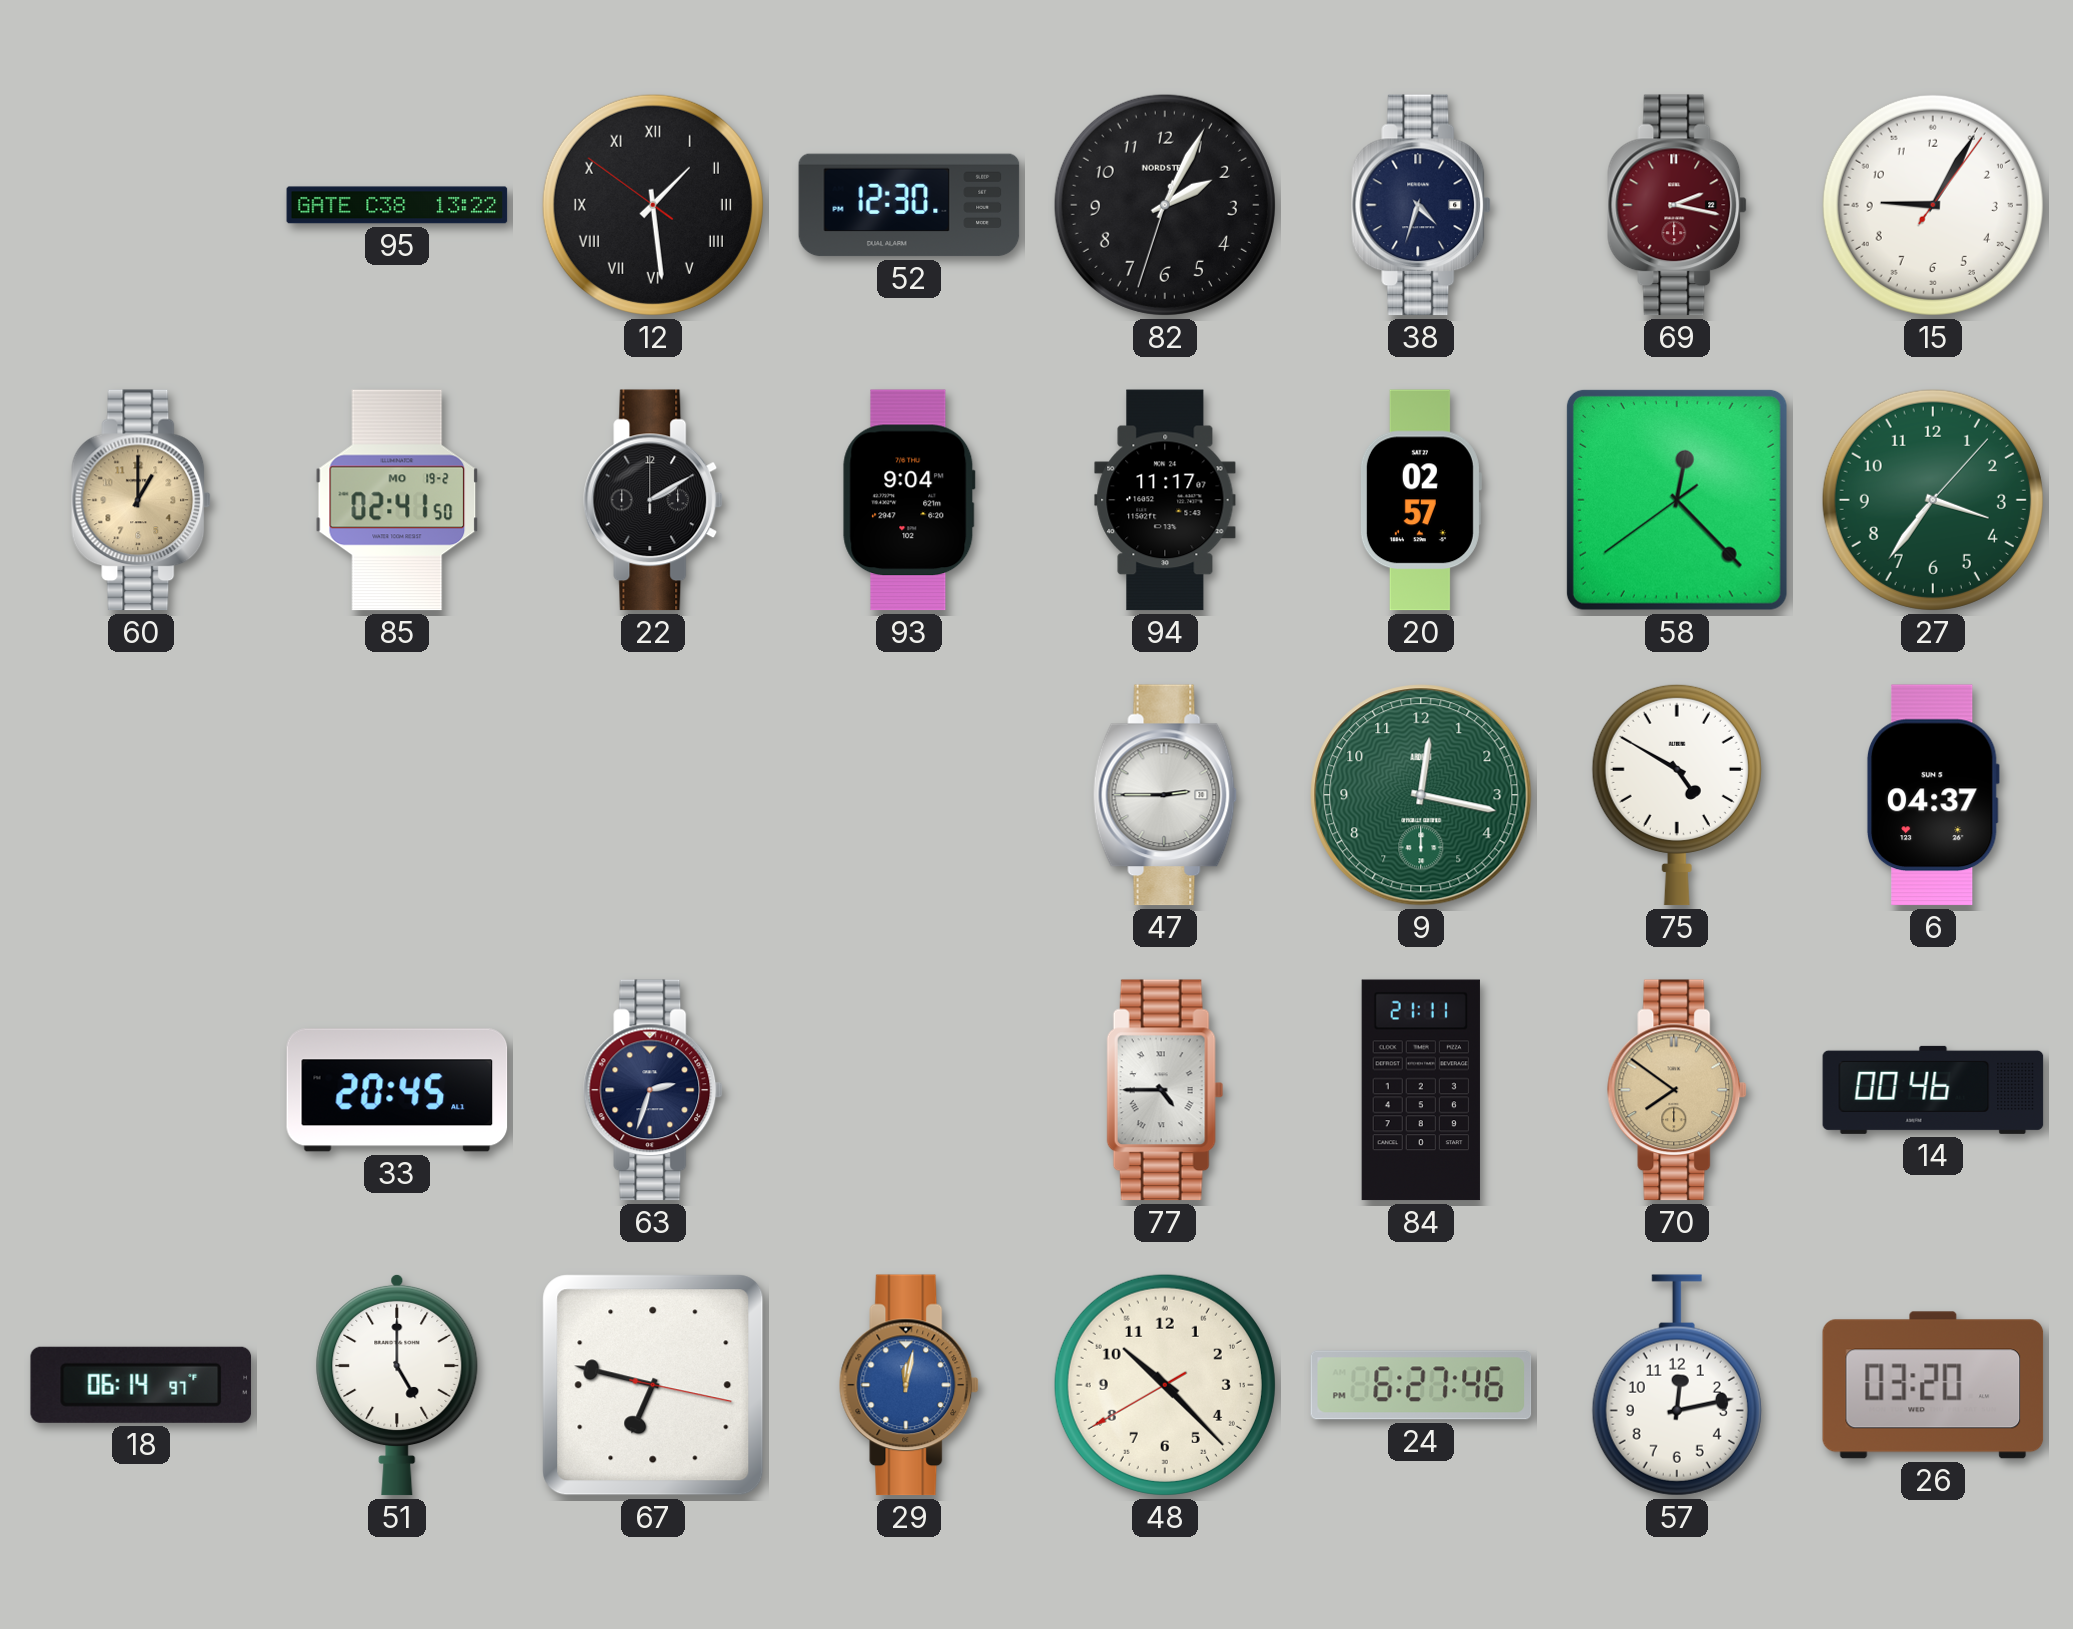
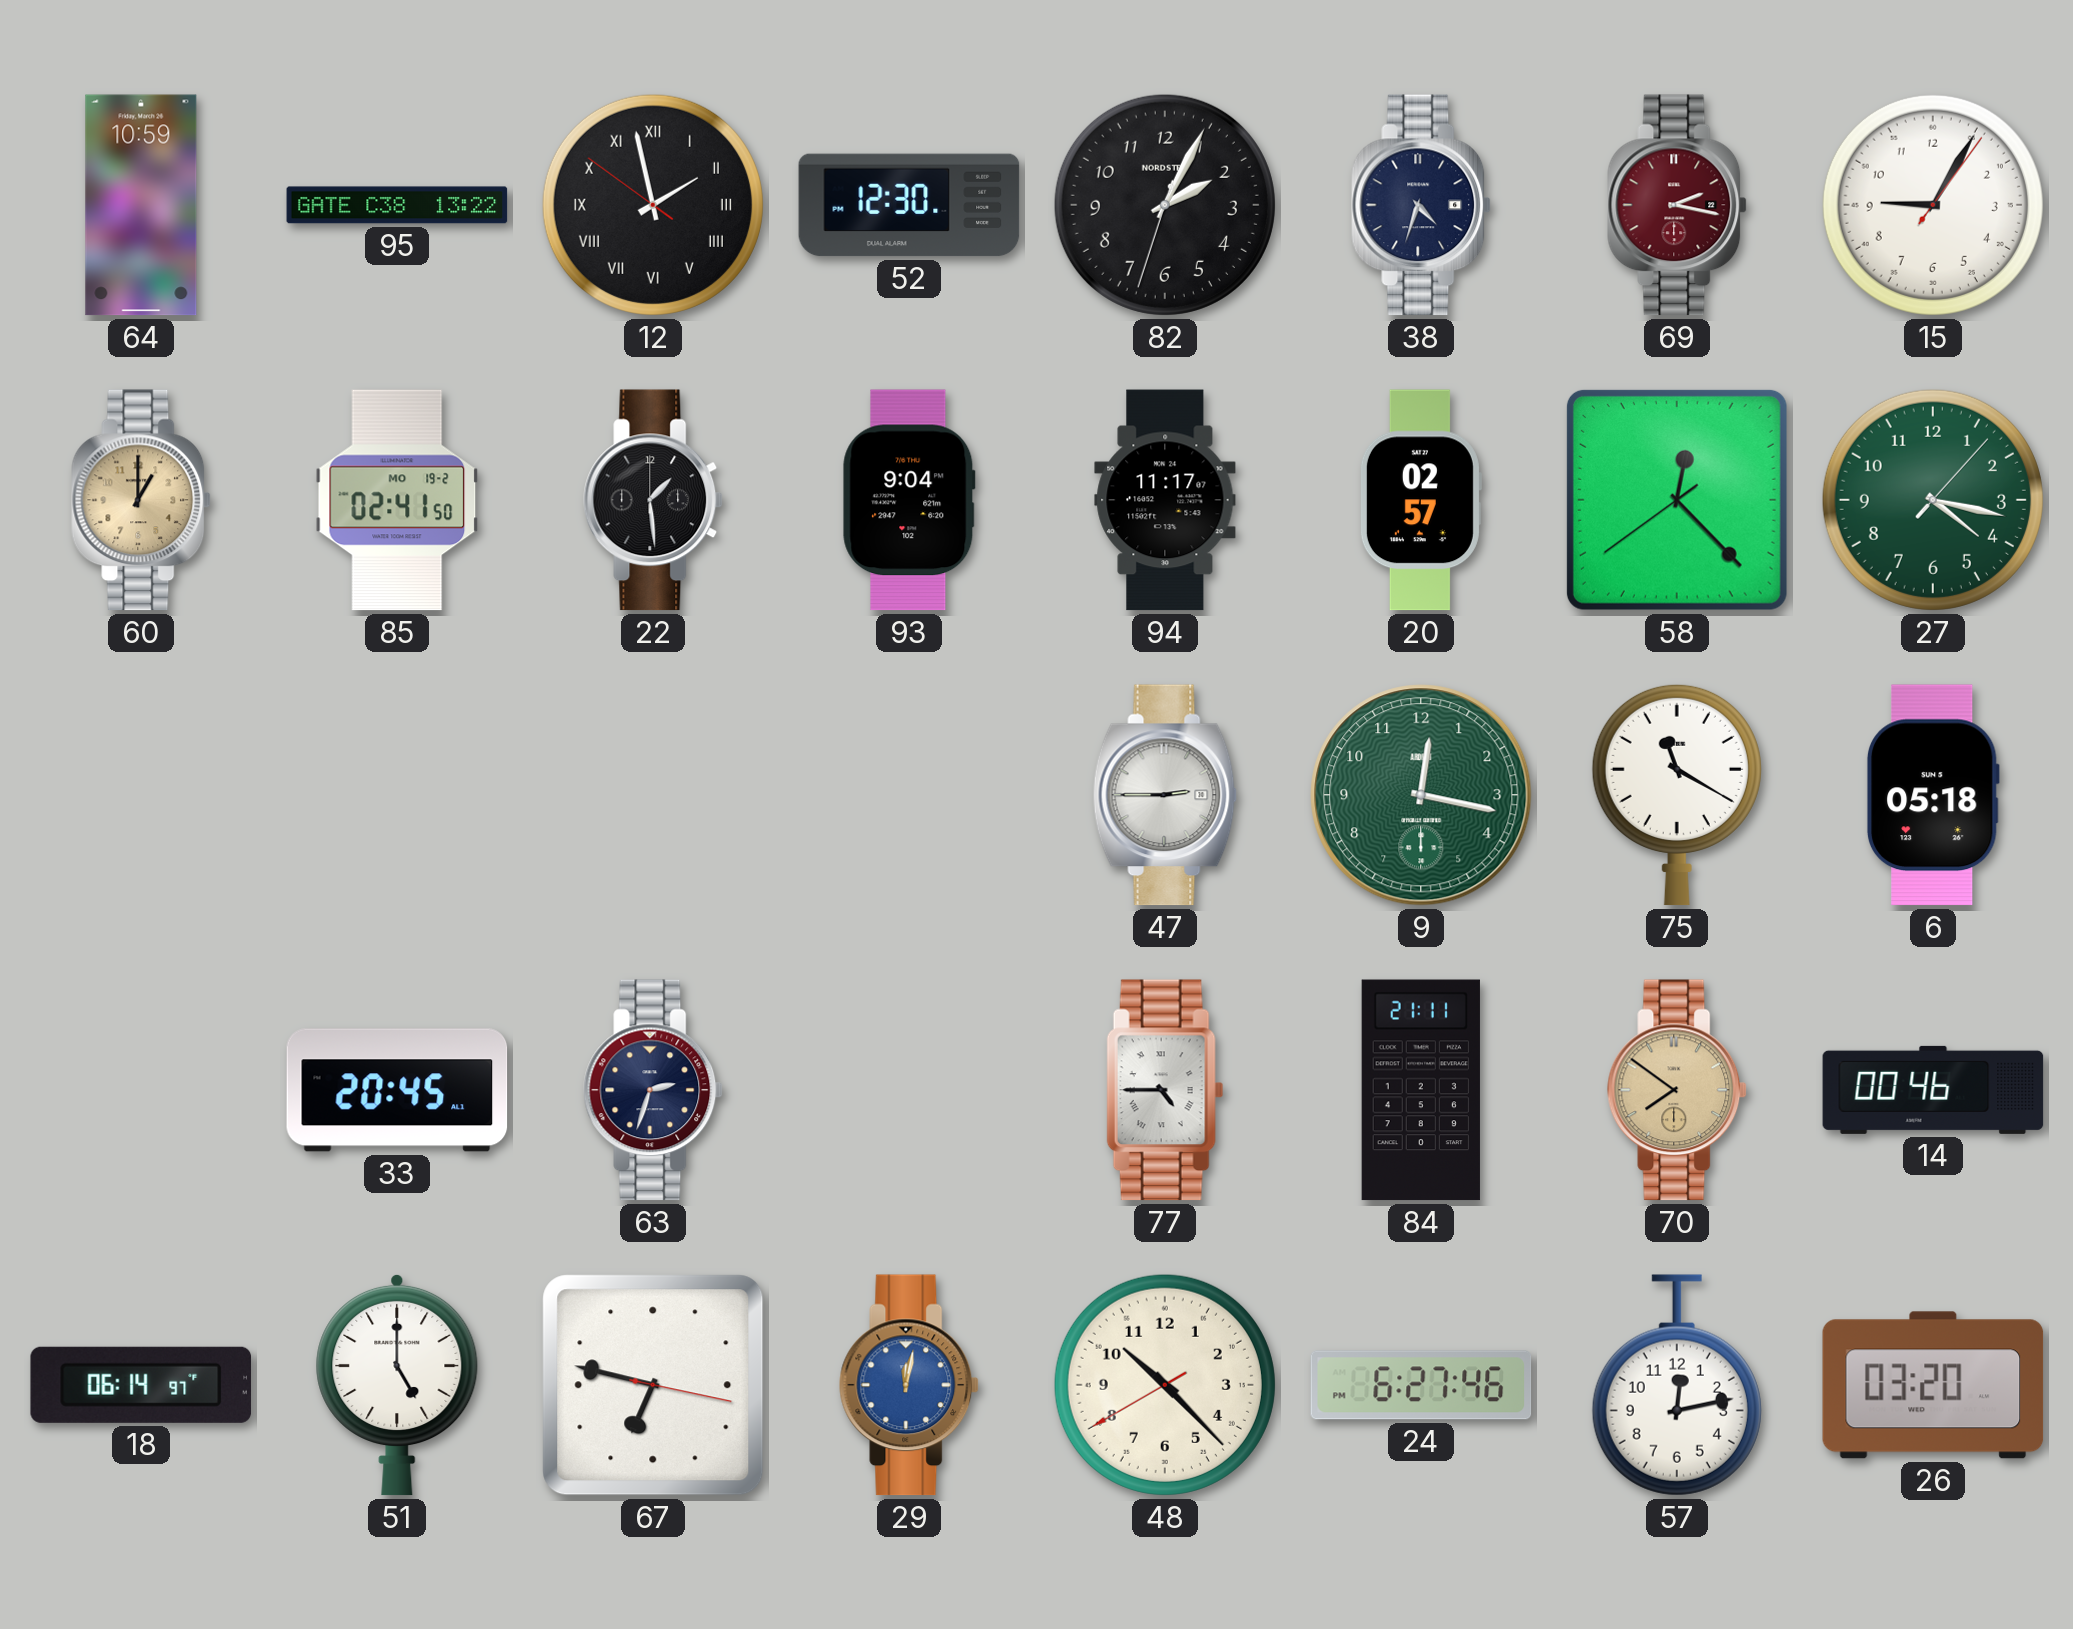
64: none -> 10:59
12: 1:28 -> 1:57
22: 2:10 -> 1:29
27: 3:36 -> 4:17
75: 4:50 -> 11:20
6: 04:37 -> 05:18
